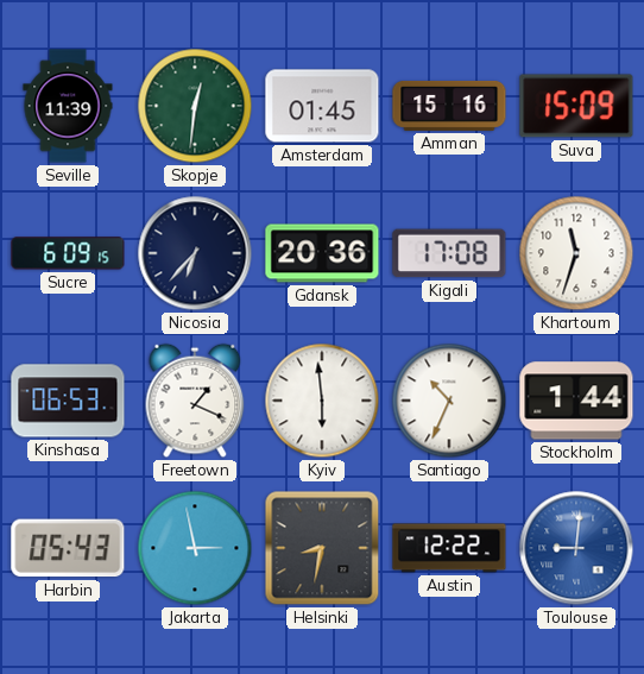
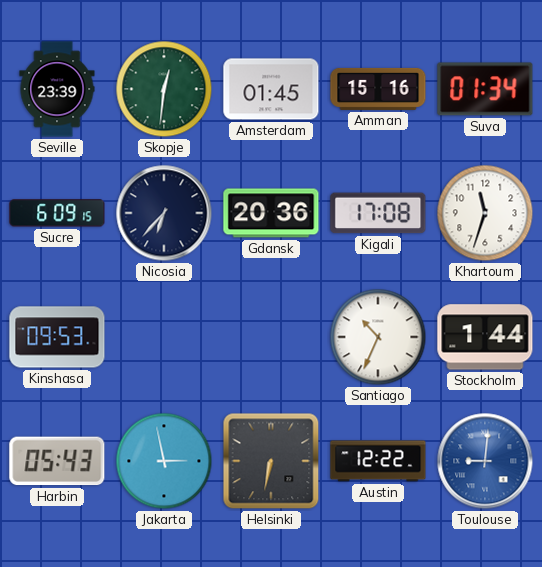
Seville: 11:39 -> 23:39
Suva: 15:09 -> 01:34
Kinshasa: 06:53 -> 09:53
Freetown: 1:19 -> none
Kyiv: 5:59 -> none
Helsinki: 8:32 -> 6:32
